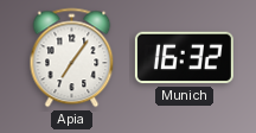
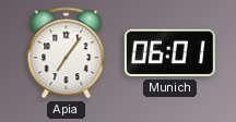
Munich: 16:32 -> 06:01
